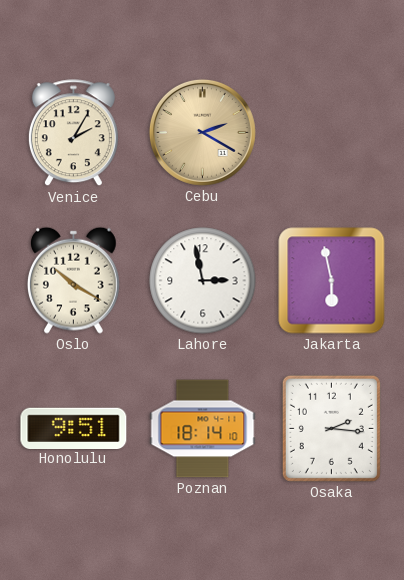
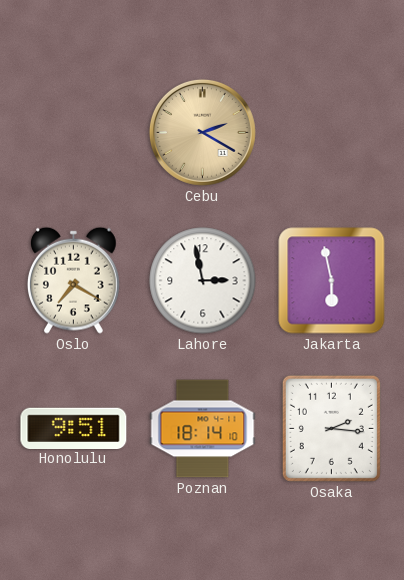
Venice: 2:05 -> none
Oslo: 10:20 -> 7:20
